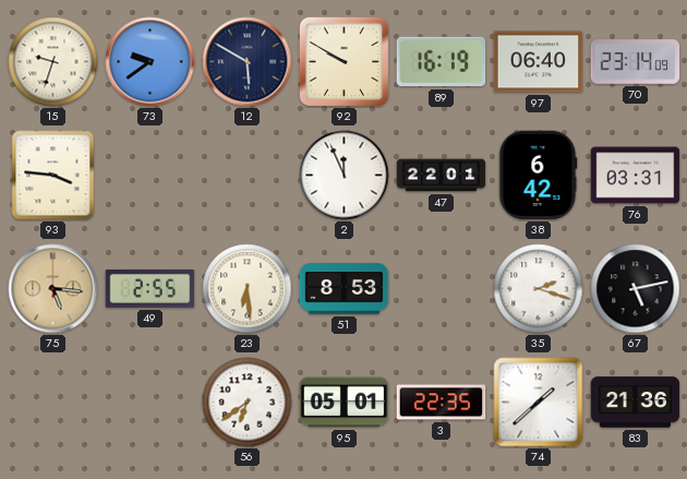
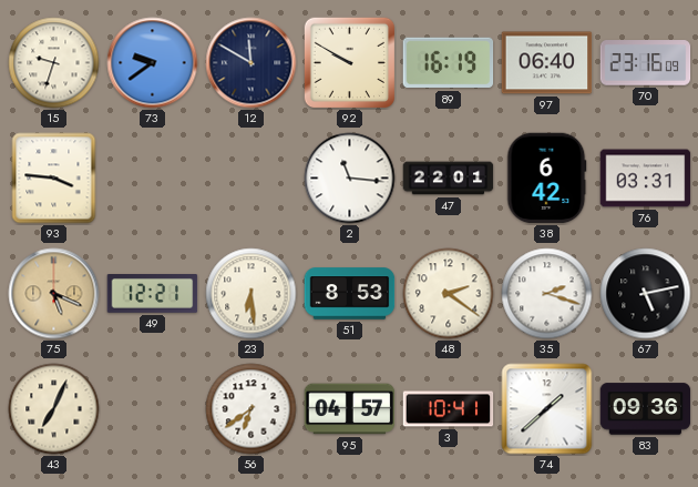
12: 5:50 -> 11:50
70: 23:14 -> 23:16
2: 11:56 -> 11:16
75: 5:16 -> 5:19
49: 2:55 -> 12:21
48: none -> 2:21
43: none -> 7:04
95: 05:01 -> 04:57
3: 22:35 -> 10:41
83: 21:36 -> 09:36
